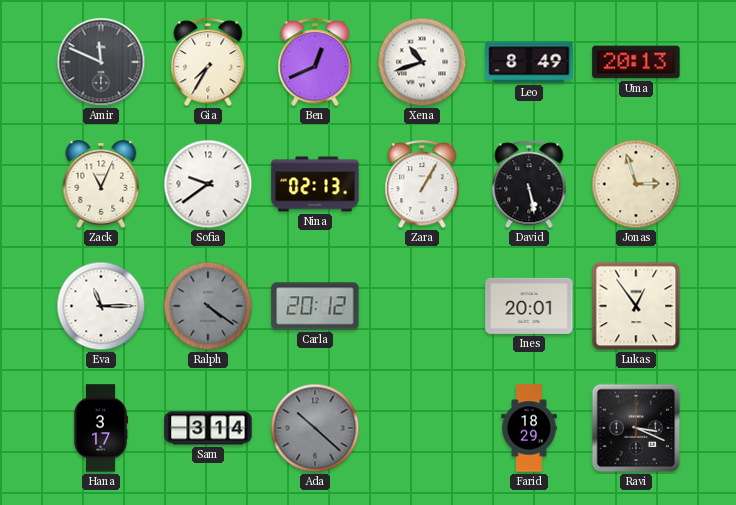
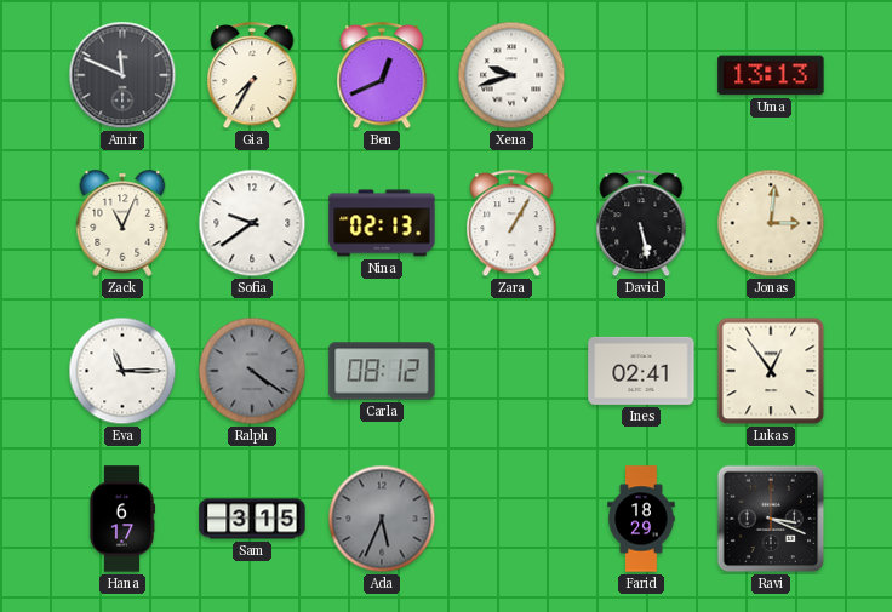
Xena: 10:42 -> 9:42
Leo: 8:49 -> none
Uma: 20:13 -> 13:13
Jonas: 2:57 -> 3:01
Carla: 20:12 -> 08:12
Ines: 20:01 -> 02:41
Hana: 3:17 -> 6:17
Sam: 3:14 -> 3:15
Ada: 10:22 -> 5:34
